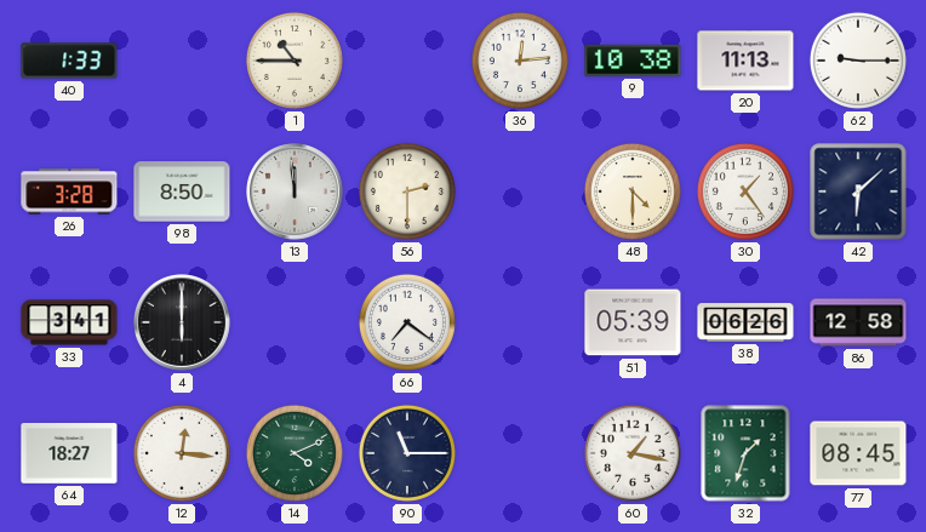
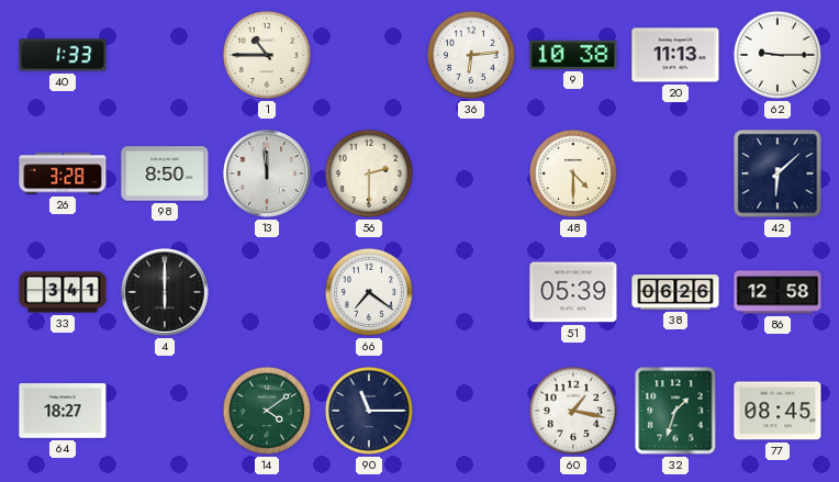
36: 12:14 -> 6:14
30: 1:24 -> none
12: 12:16 -> none
14: 4:11 -> 4:09
